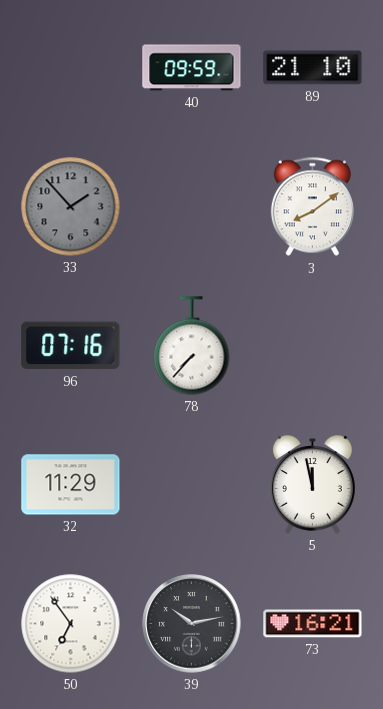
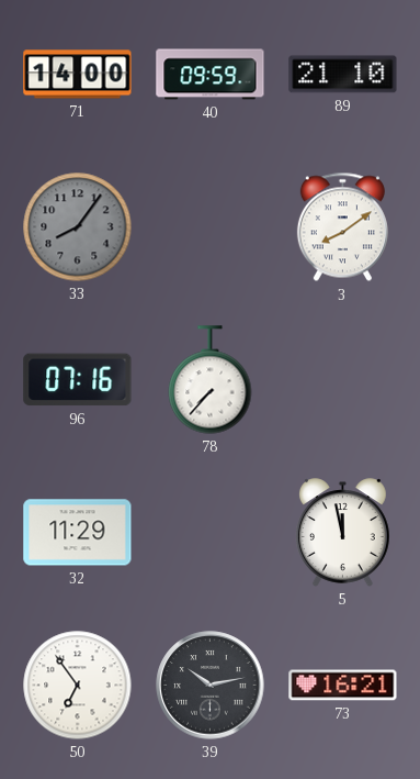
71: none -> 14:00
33: 1:53 -> 8:06
